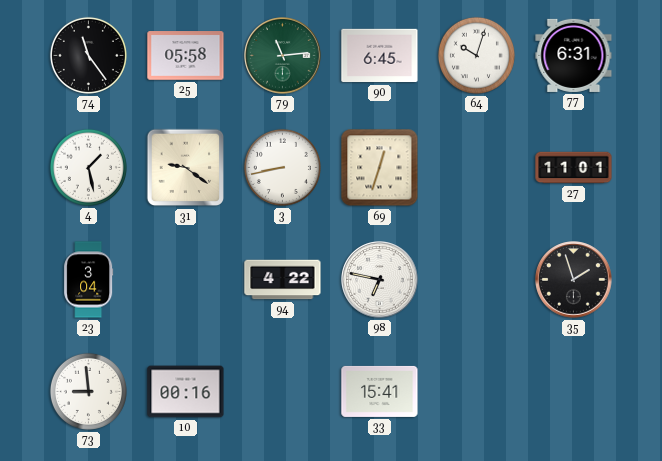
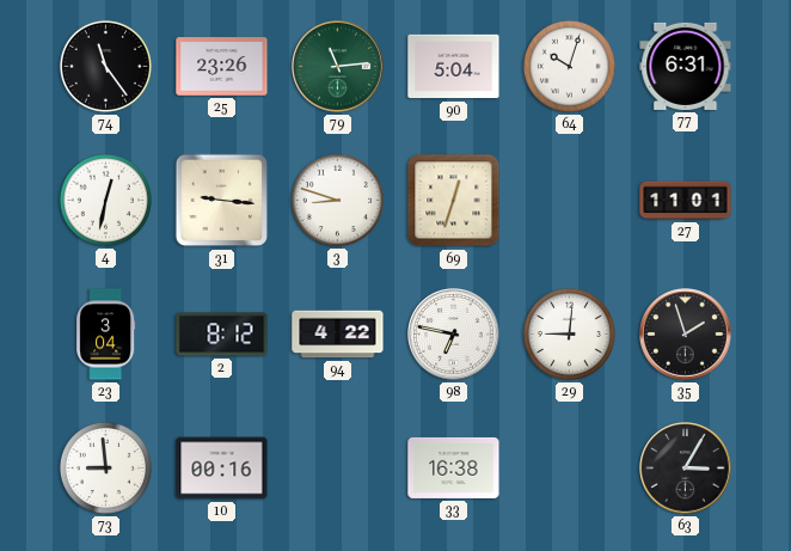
25: 05:58 -> 23:26
90: 6:45 -> 5:04
4: 1:28 -> 12:32
31: 9:21 -> 9:16
3: 8:43 -> 8:48
2: none -> 8:12
29: none -> 9:01
33: 15:41 -> 16:38
63: none -> 3:05
